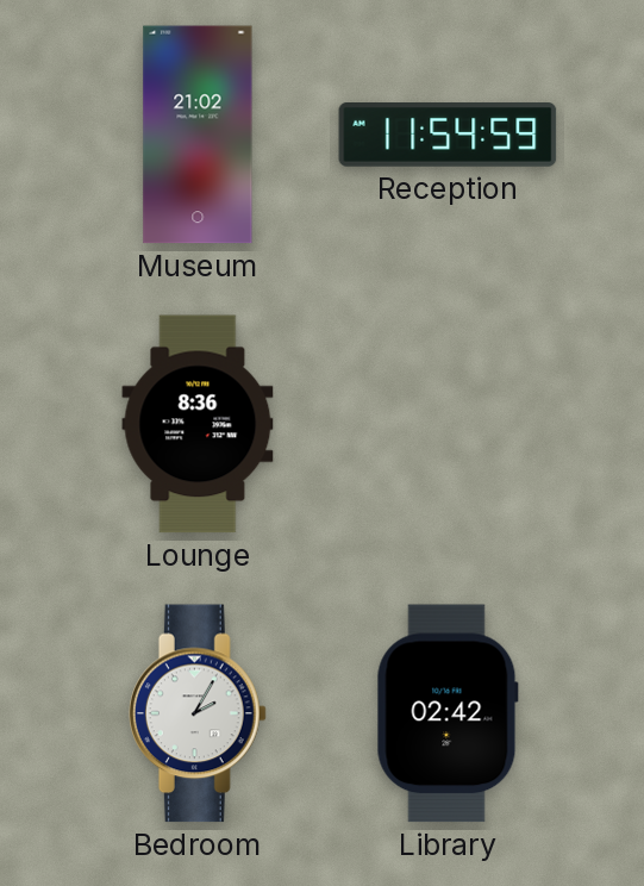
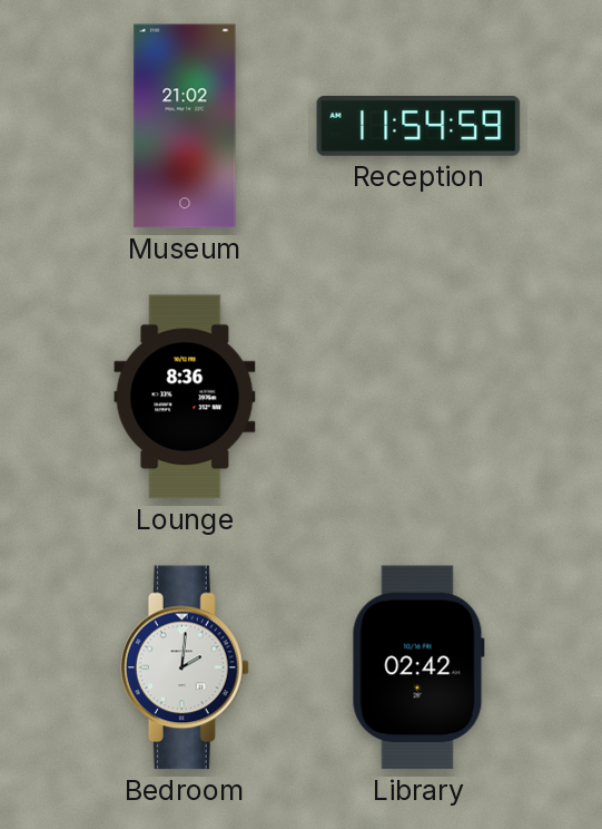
Bedroom: 2:05 -> 2:01
